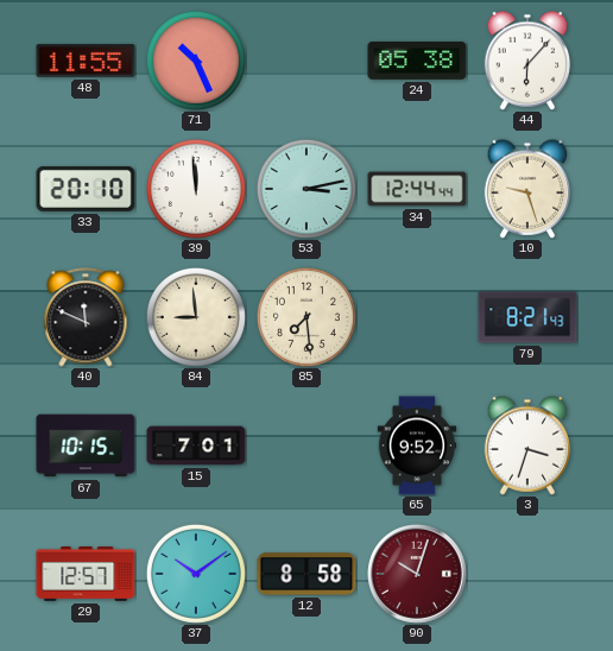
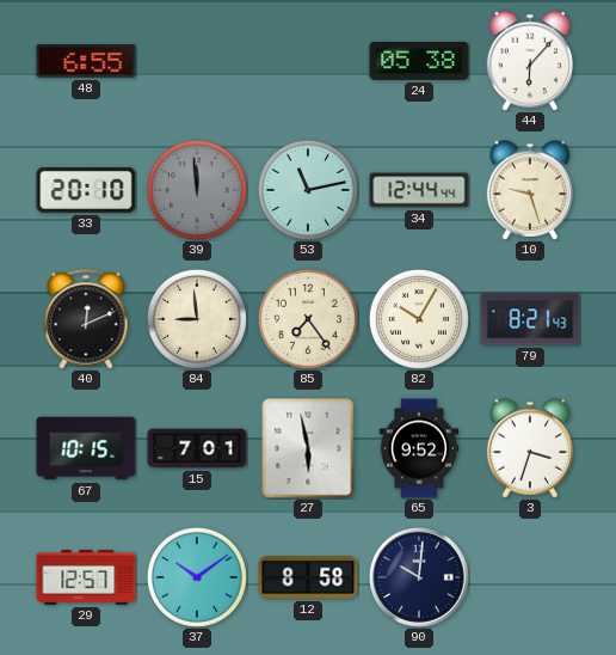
48: 11:55 -> 6:55
71: 10:26 -> none
39 dial: white -> grey
53: 3:13 -> 11:13
40: 11:49 -> 12:11
85: 7:29 -> 7:24
82: none -> 10:05
27: none -> 5:58
90: 10:03 -> 10:01
90 dial: burgundy -> navy
